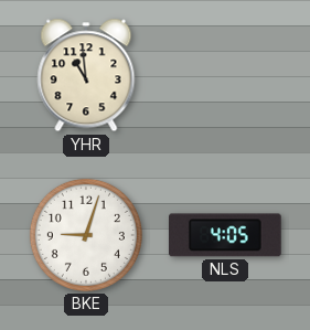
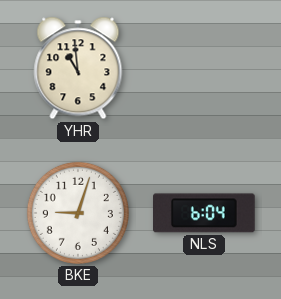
NLS: 4:05 -> 6:04
